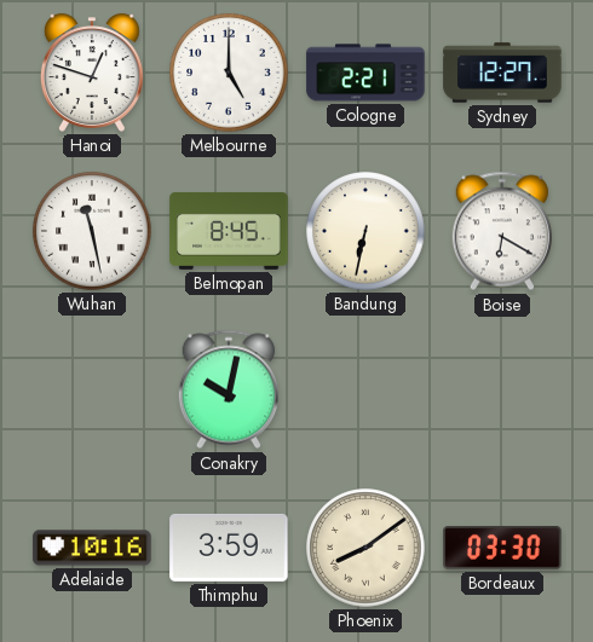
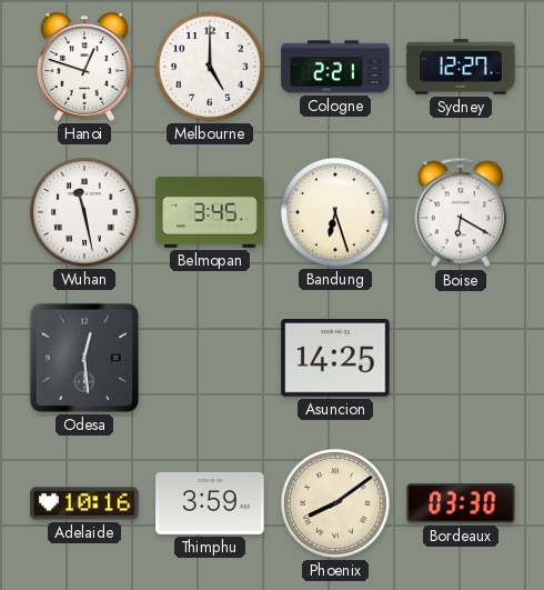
Belmopan: 8:45 -> 3:45
Bandung: 6:32 -> 6:27
Odesa: none -> 12:29
Conakry: 10:02 -> none
Asuncion: none -> 14:25
